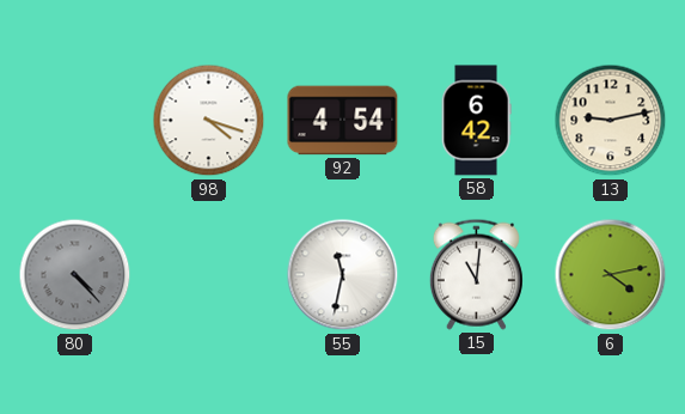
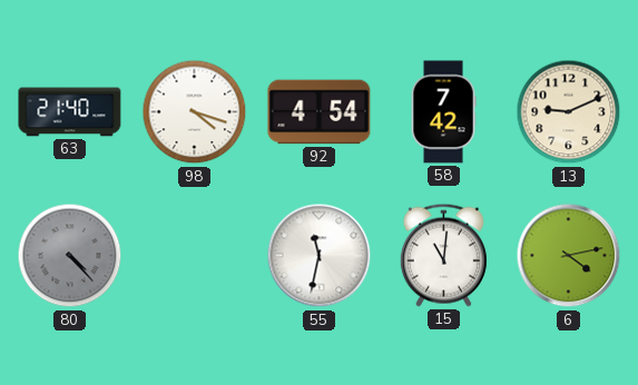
63: none -> 21:40
58: 6:42 -> 7:42
13: 9:13 -> 9:11
